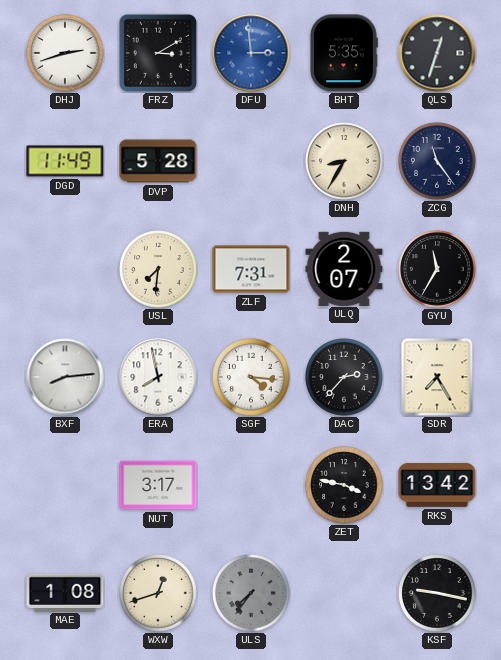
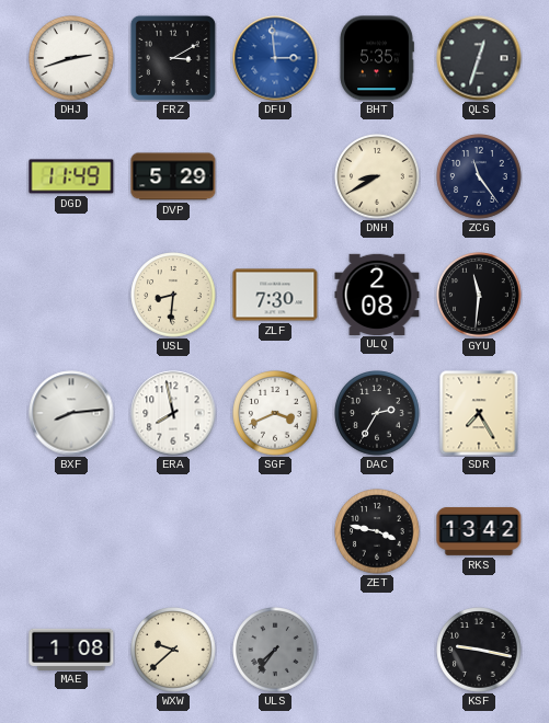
DVP: 5:28 -> 5:29
DNH: 8:35 -> 8:40
USL: 7:31 -> 8:31
ZLF: 7:31 -> 7:30
ULQ: 2:07 -> 2:08
GYU: 11:35 -> 11:31
SGF: 4:16 -> 3:41
DAC: 2:37 -> 2:35
NUT: 3:17 -> none
WXW: 12:42 -> 9:38
